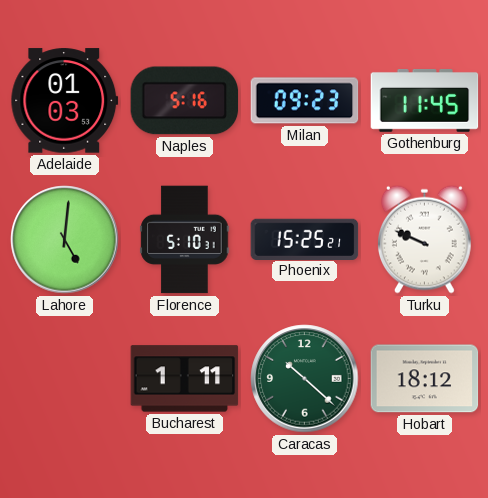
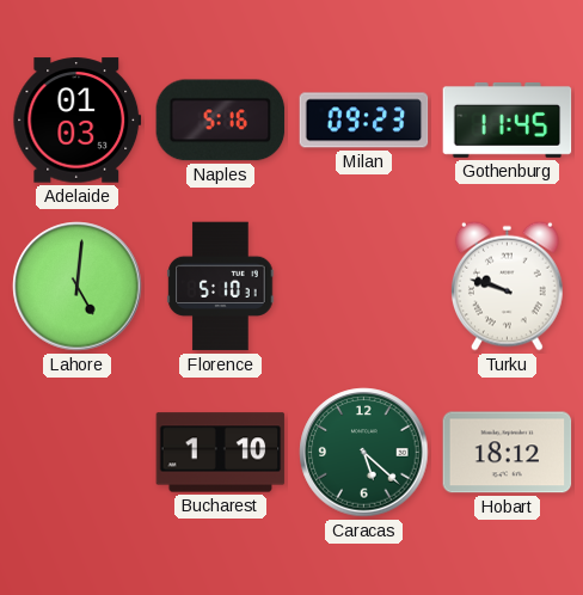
Phoenix: 15:25 -> none
Turku: 9:49 -> 9:48
Bucharest: 1:11 -> 1:10
Caracas: 10:22 -> 5:22
